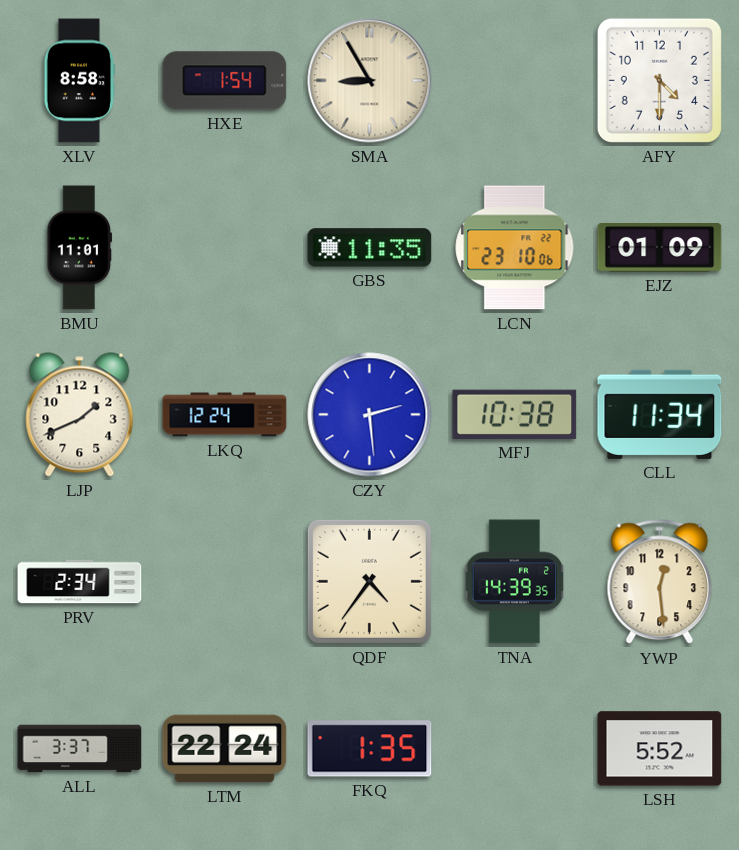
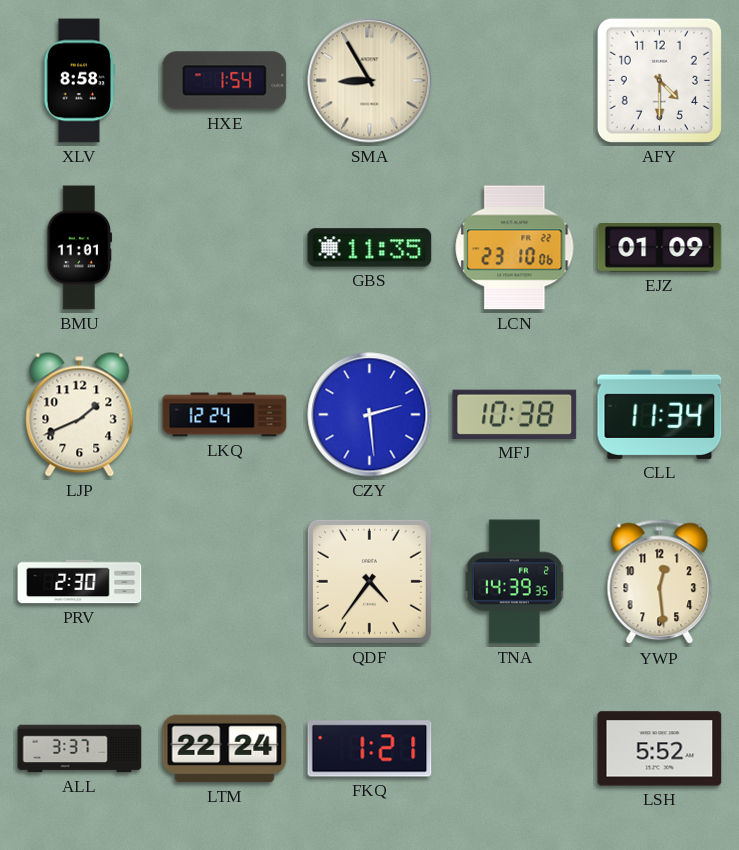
PRV: 2:34 -> 2:30
FKQ: 1:35 -> 1:21
